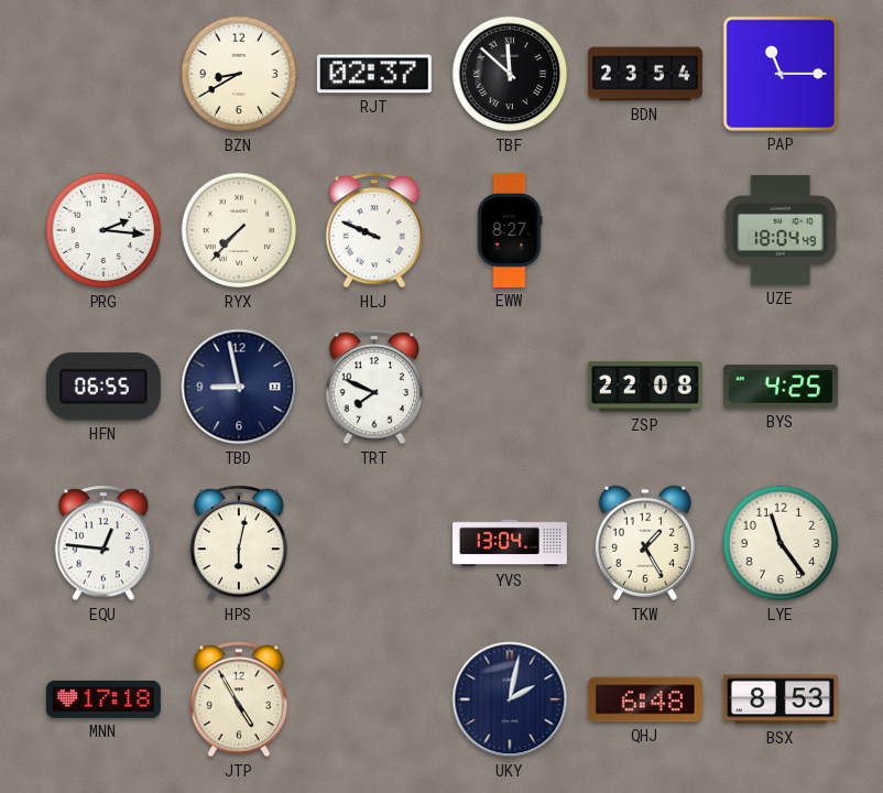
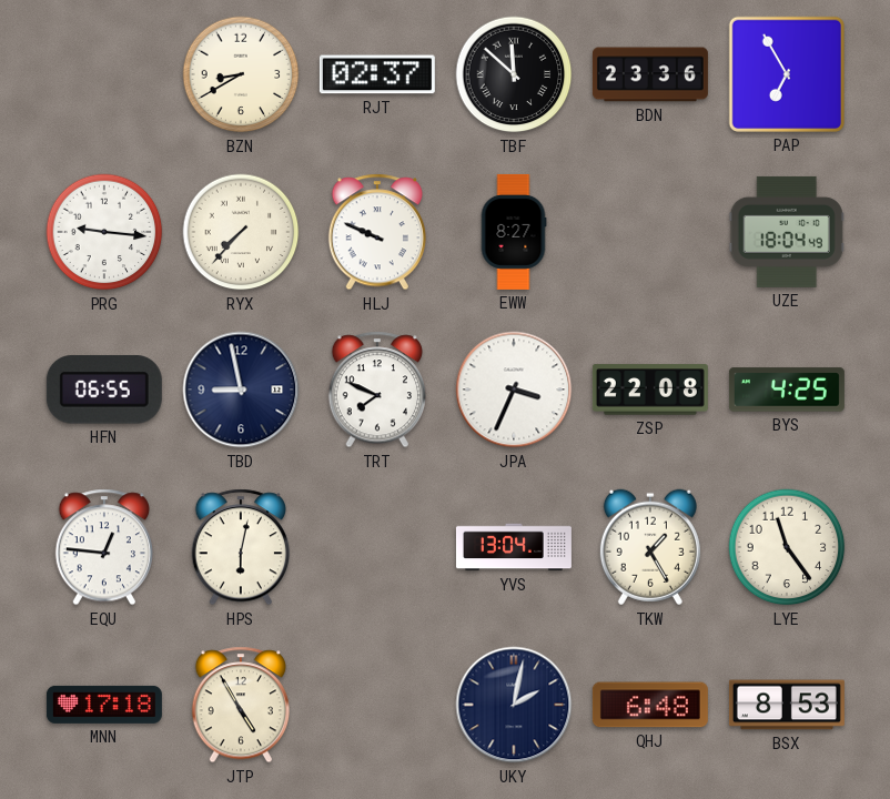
BDN: 23:54 -> 23:36
PAP: 11:15 -> 6:55
PRG: 2:16 -> 9:16
JPA: none -> 3:34
